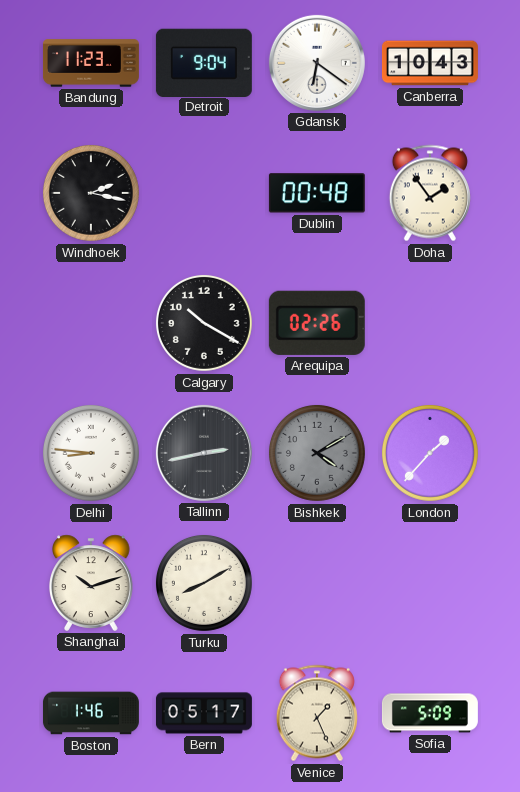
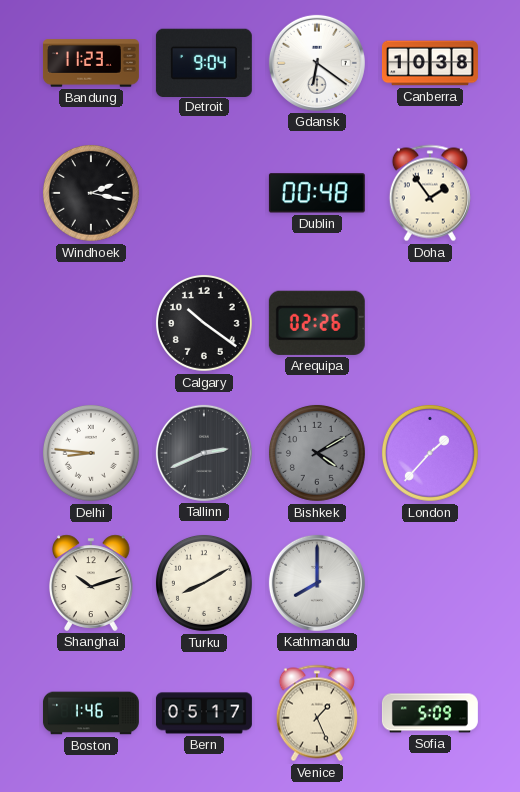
Canberra: 10:43 -> 10:38
Calgary: 10:20 -> 10:21
Tallinn: 2:43 -> 2:41
Kathmandu: none -> 8:00
